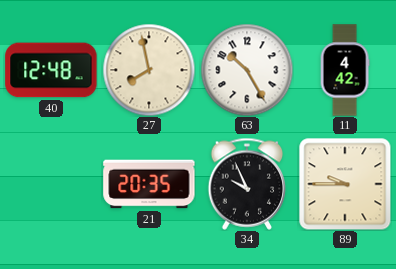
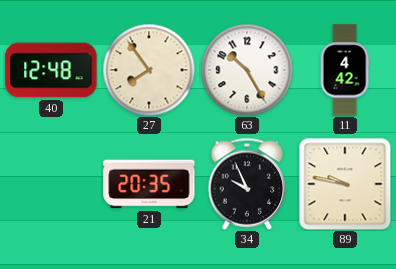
27: 7:58 -> 7:54
89: 9:45 -> 9:47
